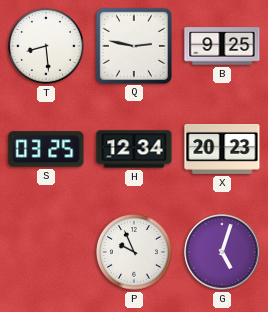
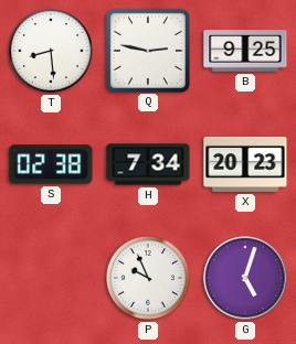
S: 03:25 -> 02:38
H: 12:34 -> 7:34
